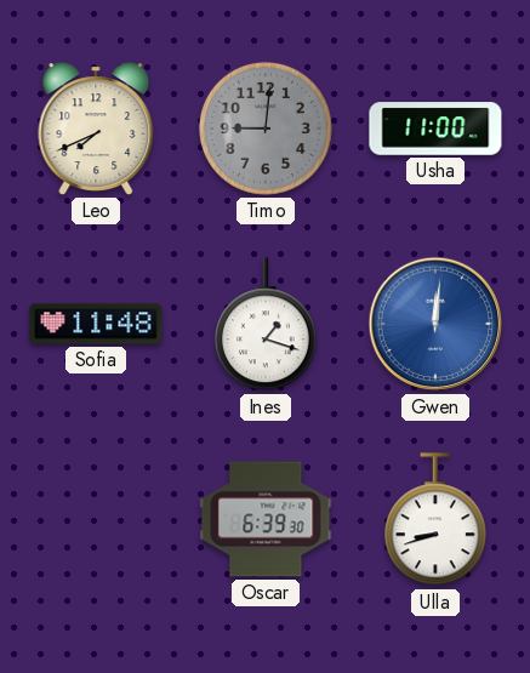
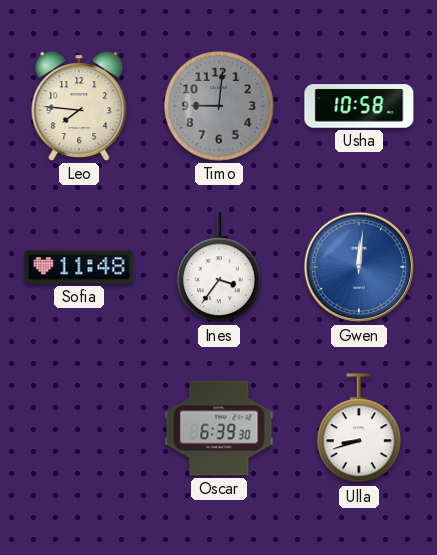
Leo: 7:41 -> 7:46
Usha: 11:00 -> 10:58
Ines: 1:18 -> 3:36
